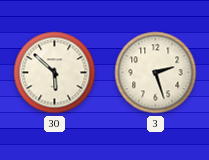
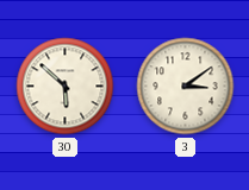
3: 2:27 -> 3:09
